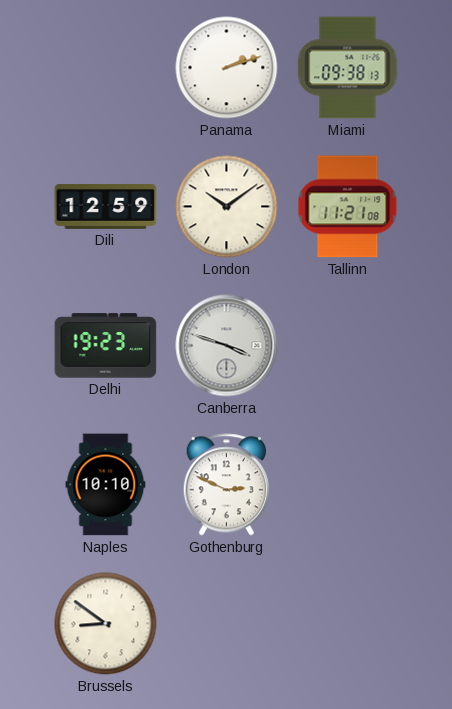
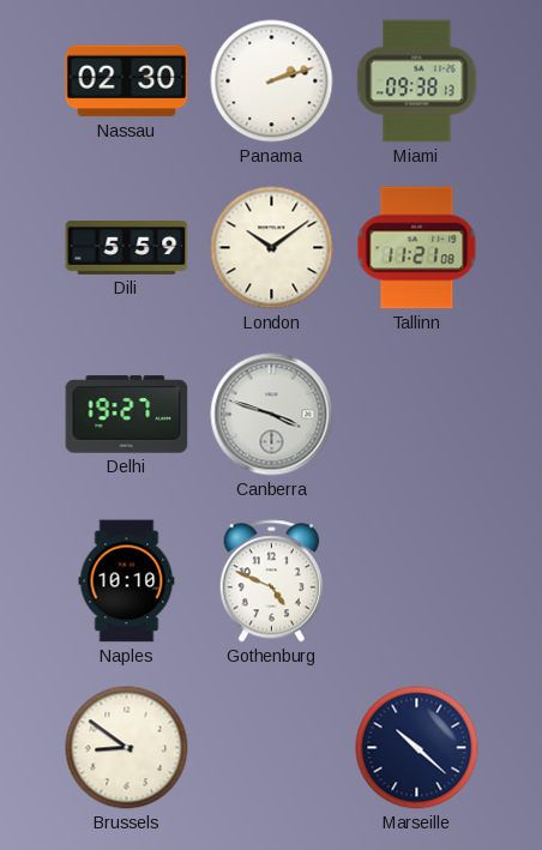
Nassau: none -> 02:30
Dili: 12:59 -> 5:59
Delhi: 19:23 -> 19:27
Gothenburg: 2:49 -> 4:49
Marseille: none -> 10:22
